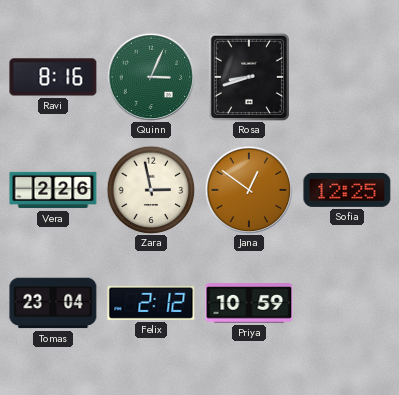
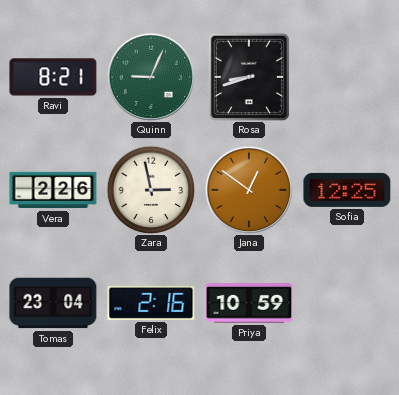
Ravi: 8:16 -> 8:21
Quinn: 3:04 -> 9:04
Felix: 2:12 -> 2:16
